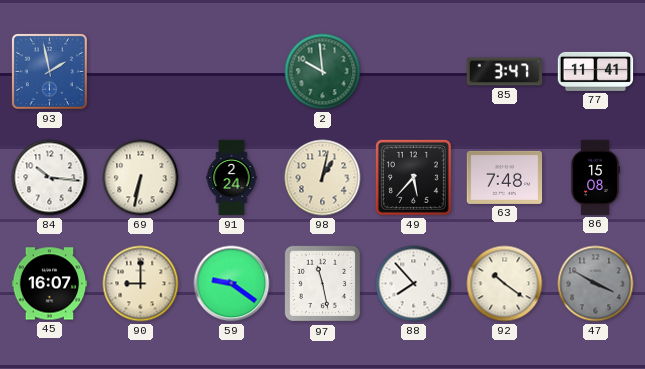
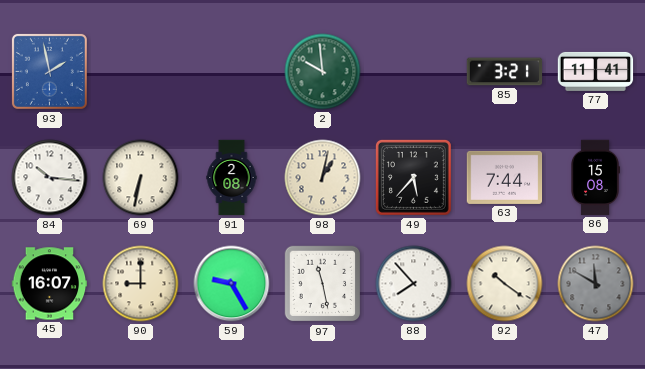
85: 3:47 -> 3:21
91: 2:24 -> 2:08
63: 7:48 -> 7:44
59: 9:21 -> 9:25
47: 3:50 -> 11:50
